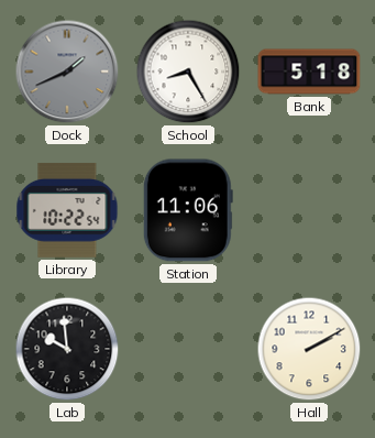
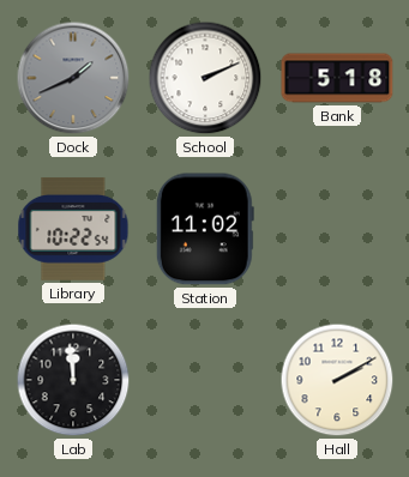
School: 8:25 -> 2:11
Station: 11:06 -> 11:02
Lab: 9:59 -> 11:59
